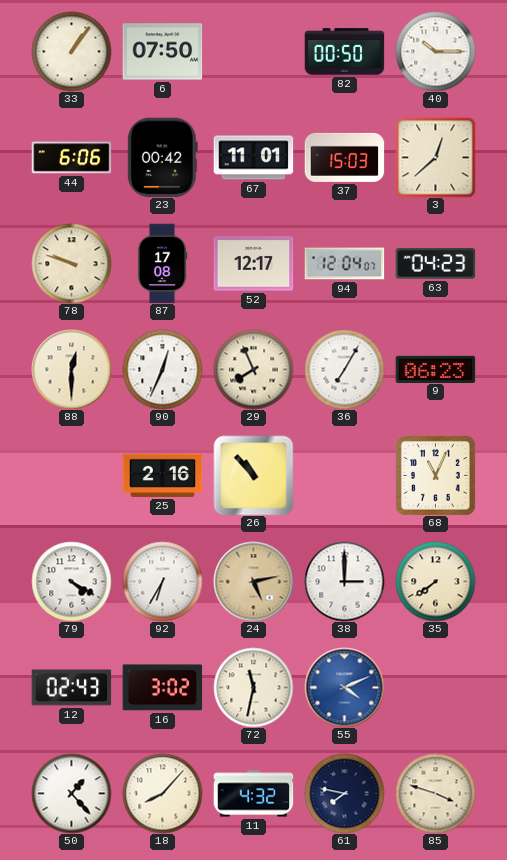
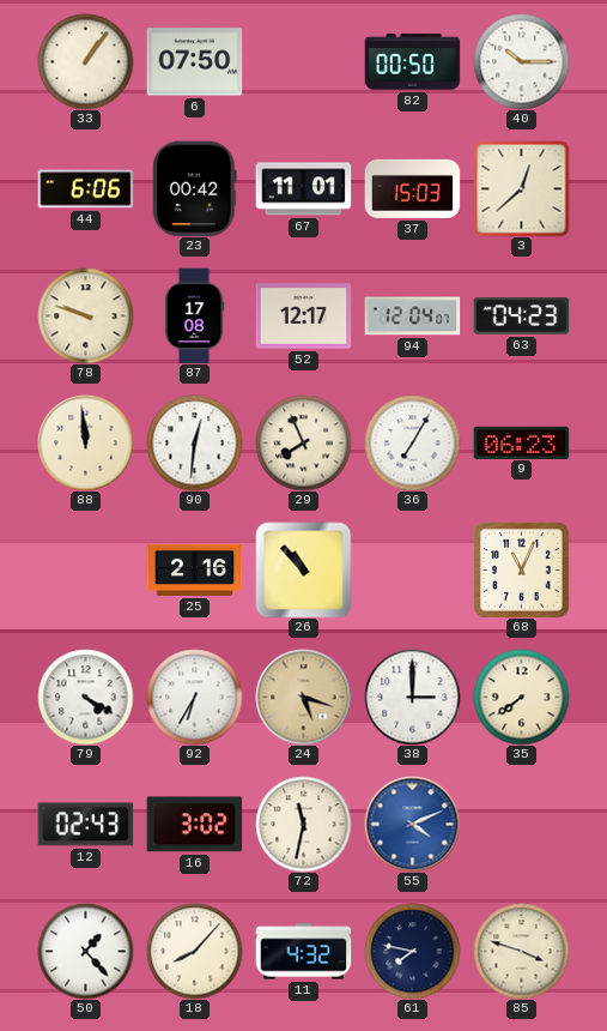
88: 12:30 -> 11:59
90: 12:34 -> 12:31
24: 5:13 -> 5:18
